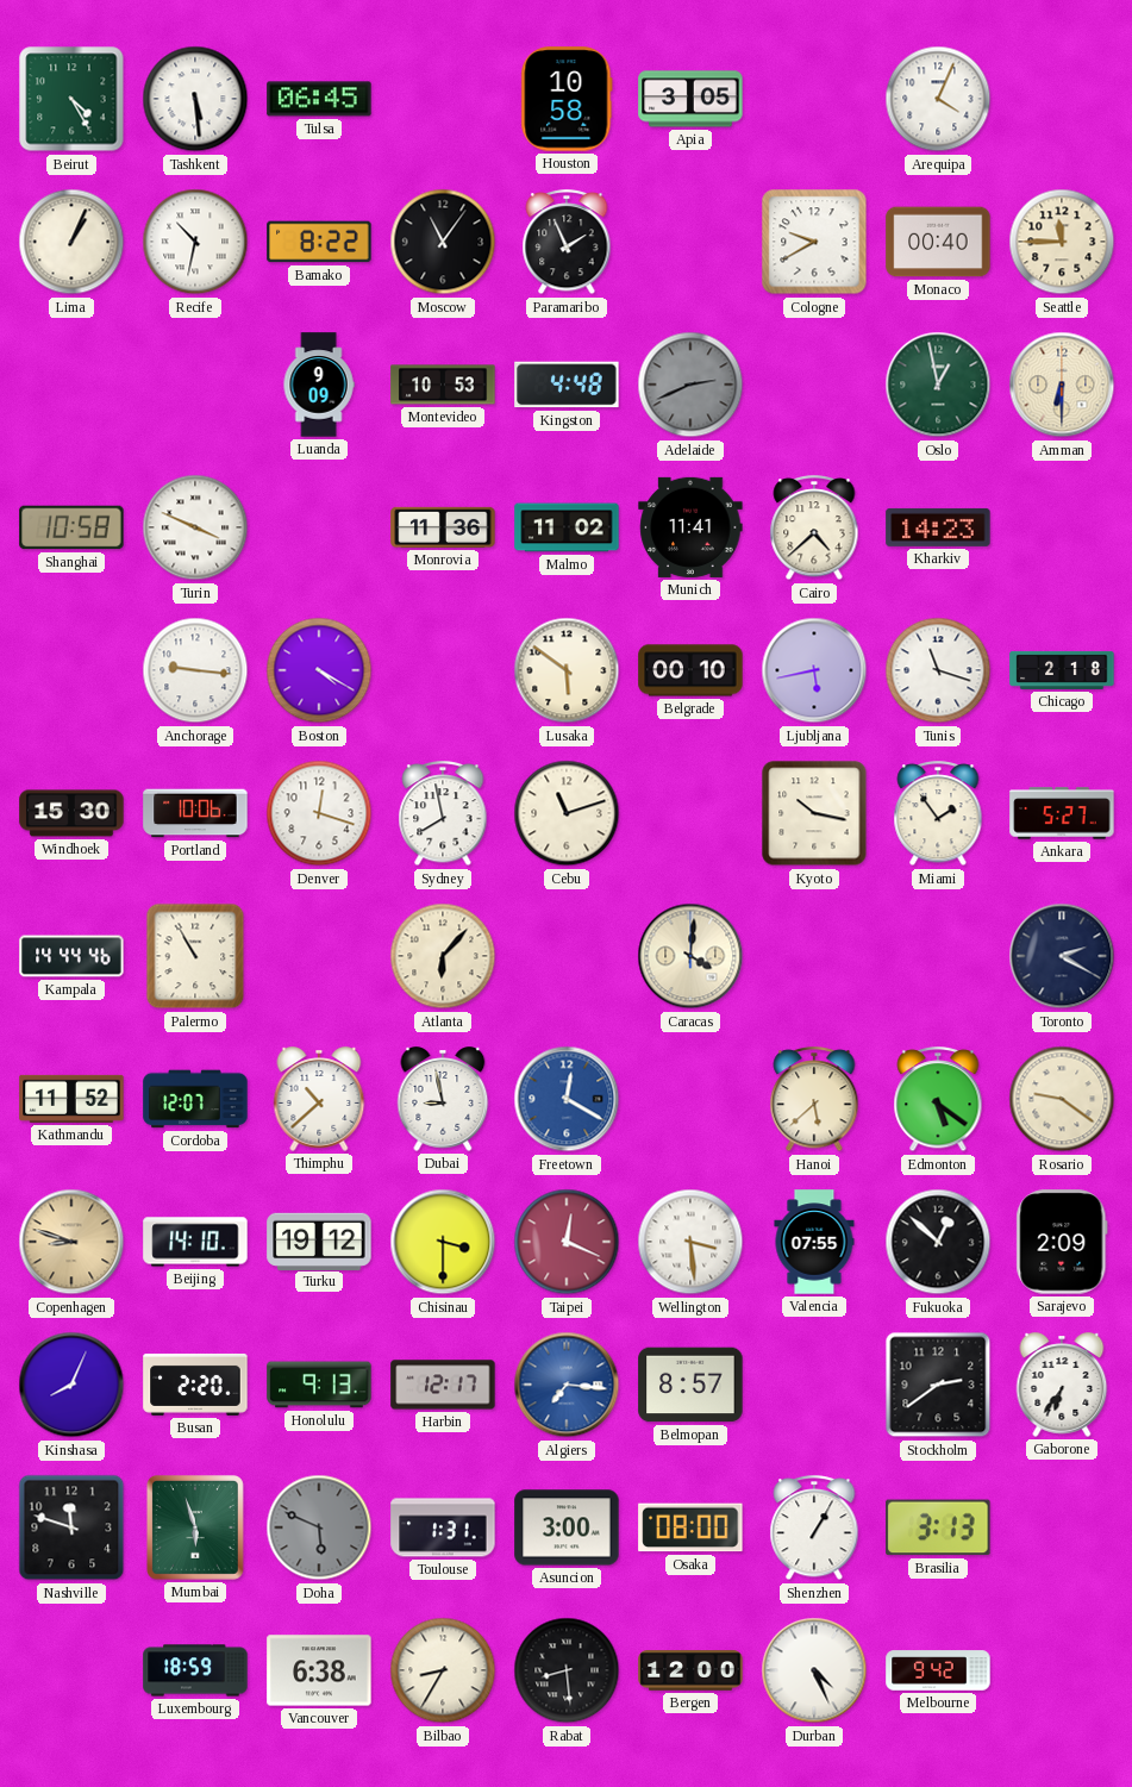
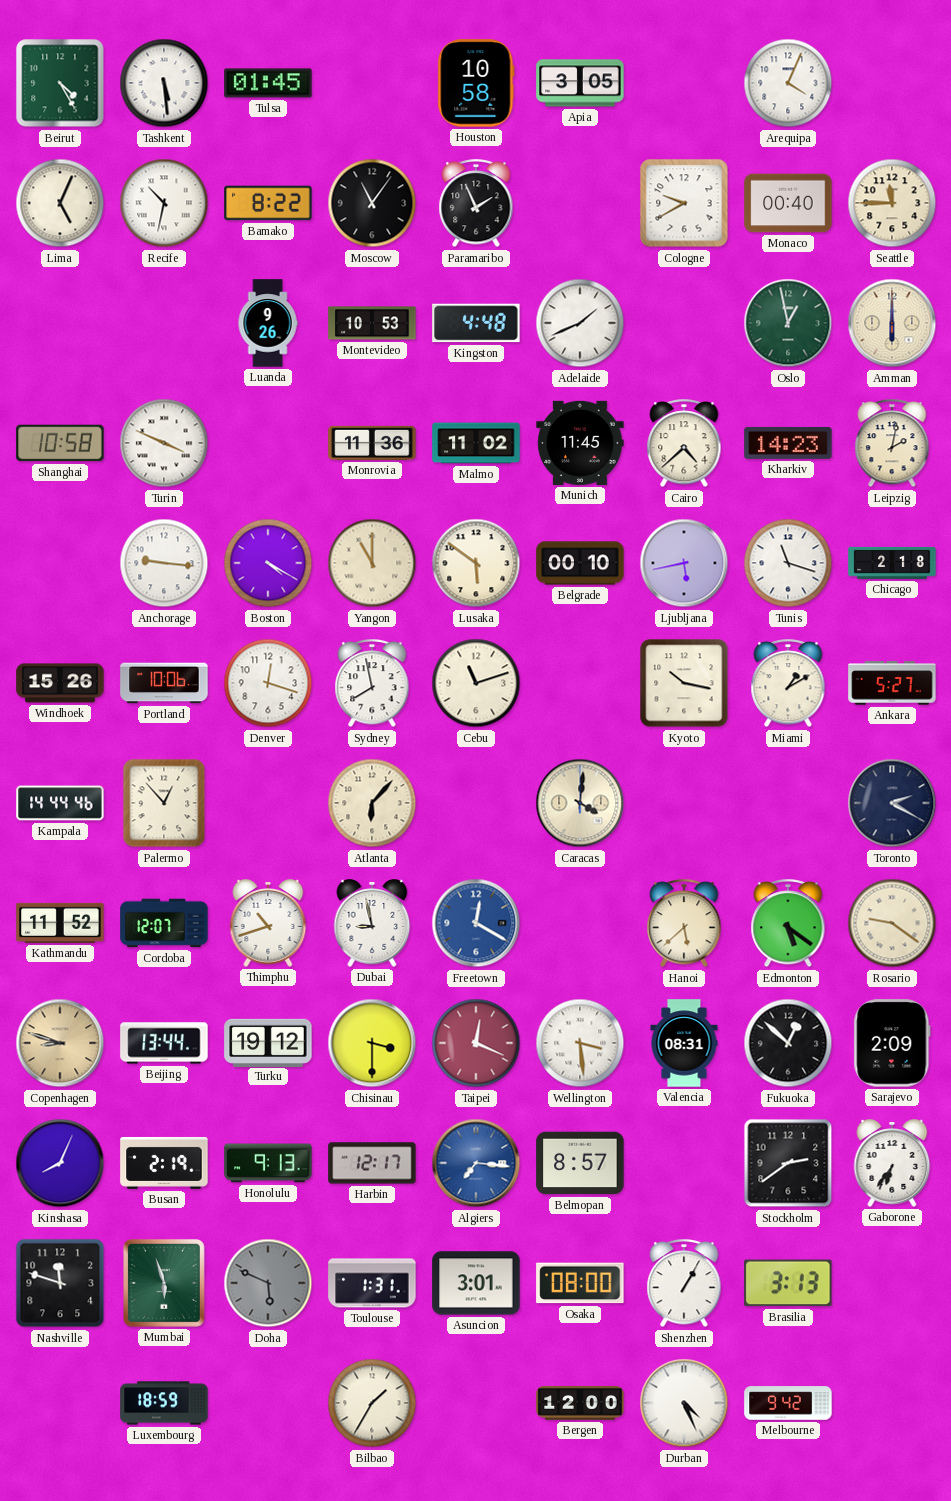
Tulsa: 06:45 -> 01:45
Lima: 1:04 -> 5:04
Luanda: 9:09 -> 9:26
Adelaide: 2:41 -> 1:41
Adelaide dial: grey -> white
Amman: 6:30 -> 6:00
Munich: 11:41 -> 11:45
Leipzig: none -> 2:02
Yangon: none -> 11:00
Windhoek: 15:30 -> 15:26
Miami: 1:54 -> 1:10
Palermo: 10:55 -> 12:53
Thimphu: 10:38 -> 10:42
Beijing: 14:10 -> 13:44
Valencia: 07:55 -> 08:31
Busan: 2:20 -> 2:19
Asuncion: 3:00 -> 3:01
Vancouver: 6:38 -> none
Bilbao: 8:35 -> 1:35
Rabat: 8:29 -> none
